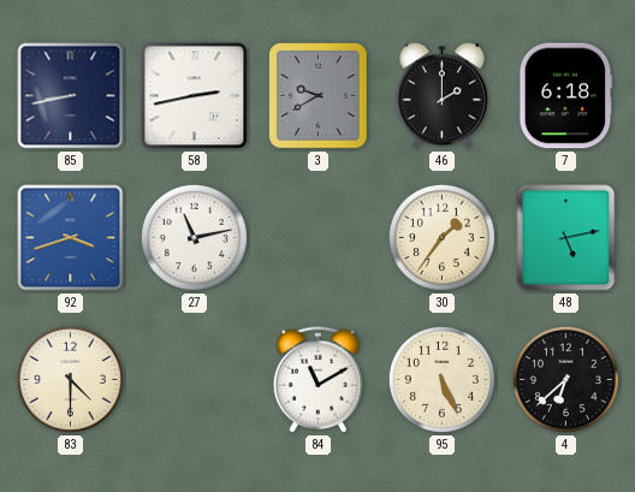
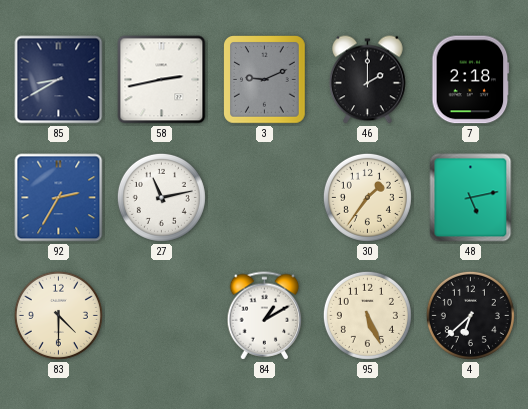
85: 8:43 -> 8:40
3: 9:40 -> 9:11
7: 6:18 -> 2:18
92: 3:42 -> 2:35
84: 11:10 -> 1:10
